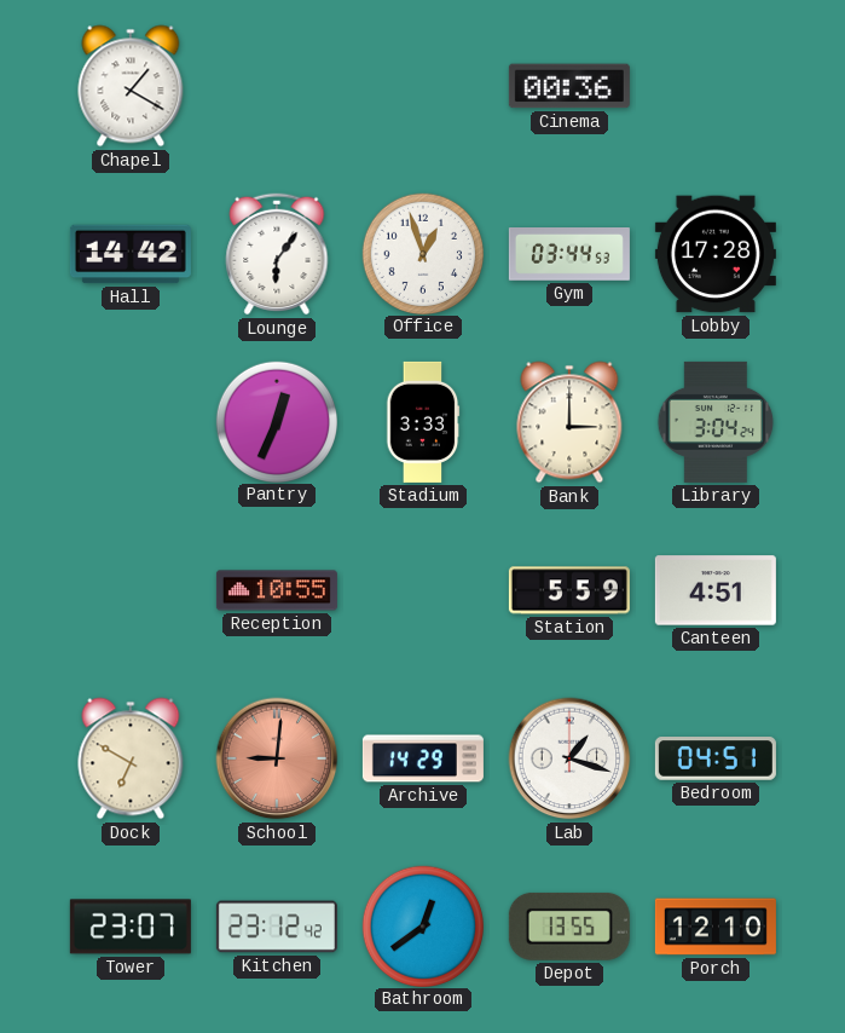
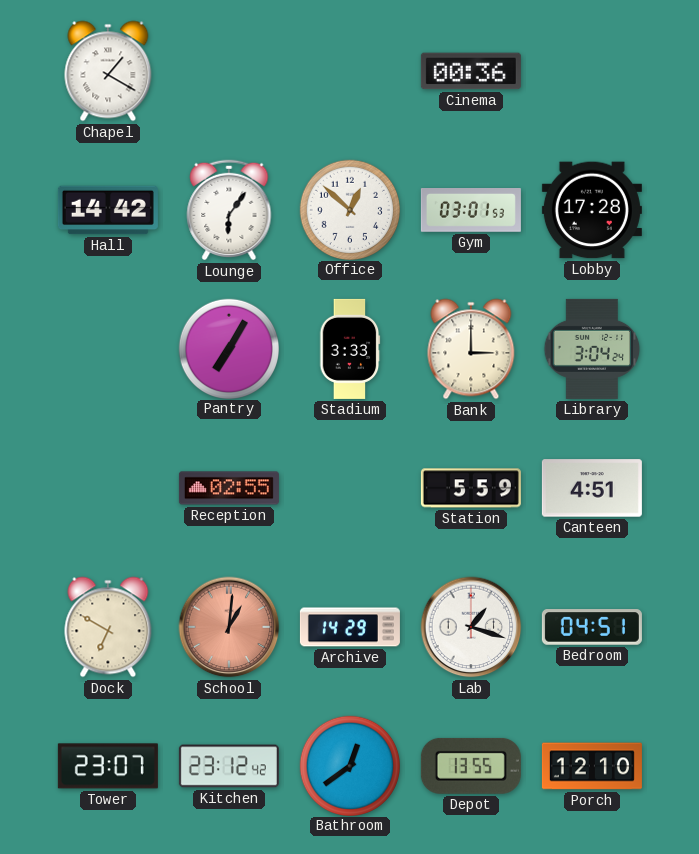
Office: 12:57 -> 12:52
Gym: 03:44 -> 03:01
Pantry: 12:34 -> 7:05
Reception: 10:55 -> 02:55
School: 9:01 -> 1:01
